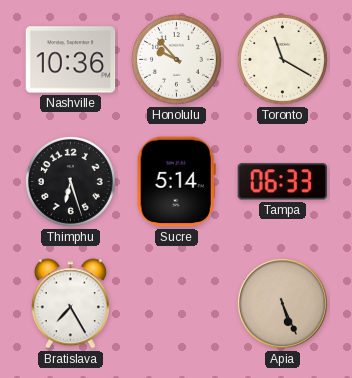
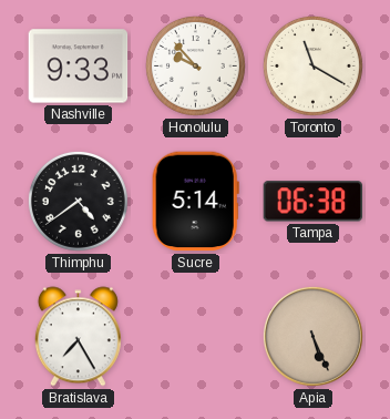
Nashville: 10:36 -> 9:33
Thimphu: 6:27 -> 4:39
Tampa: 06:33 -> 06:38
